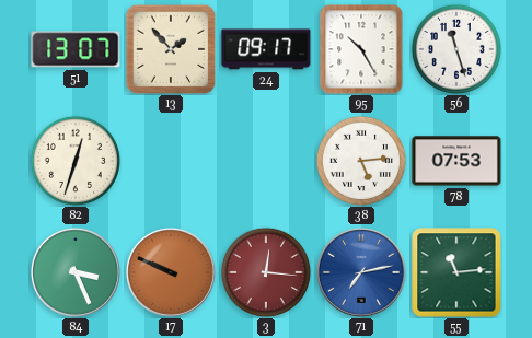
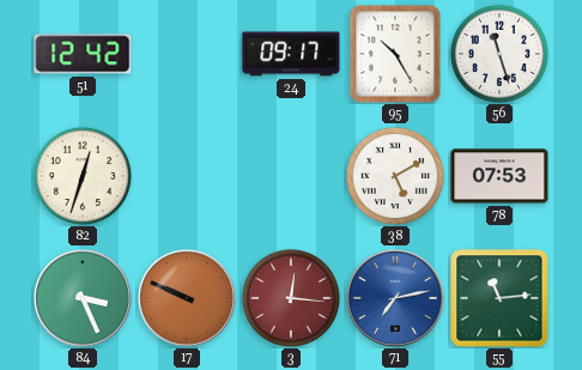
51: 13:07 -> 12:42
13: 1:53 -> none
38: 5:14 -> 5:10
